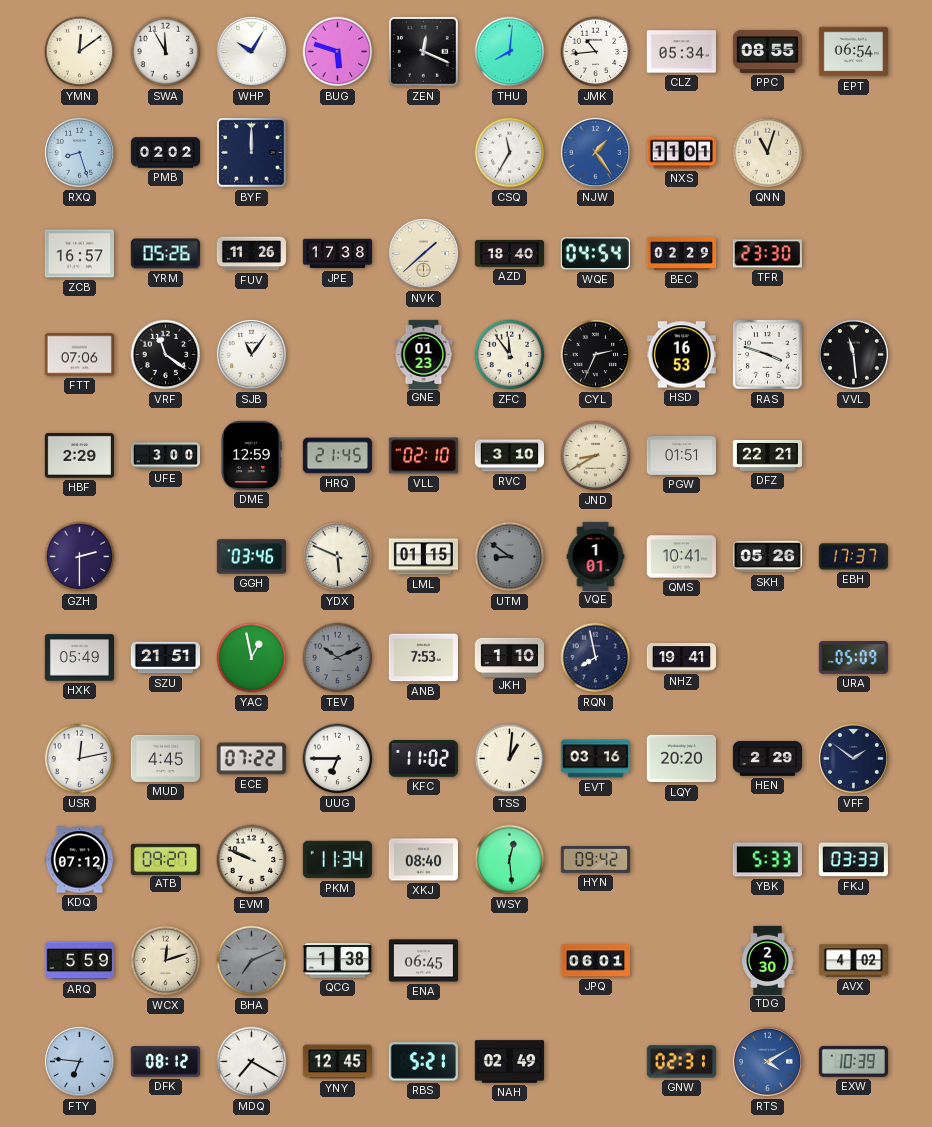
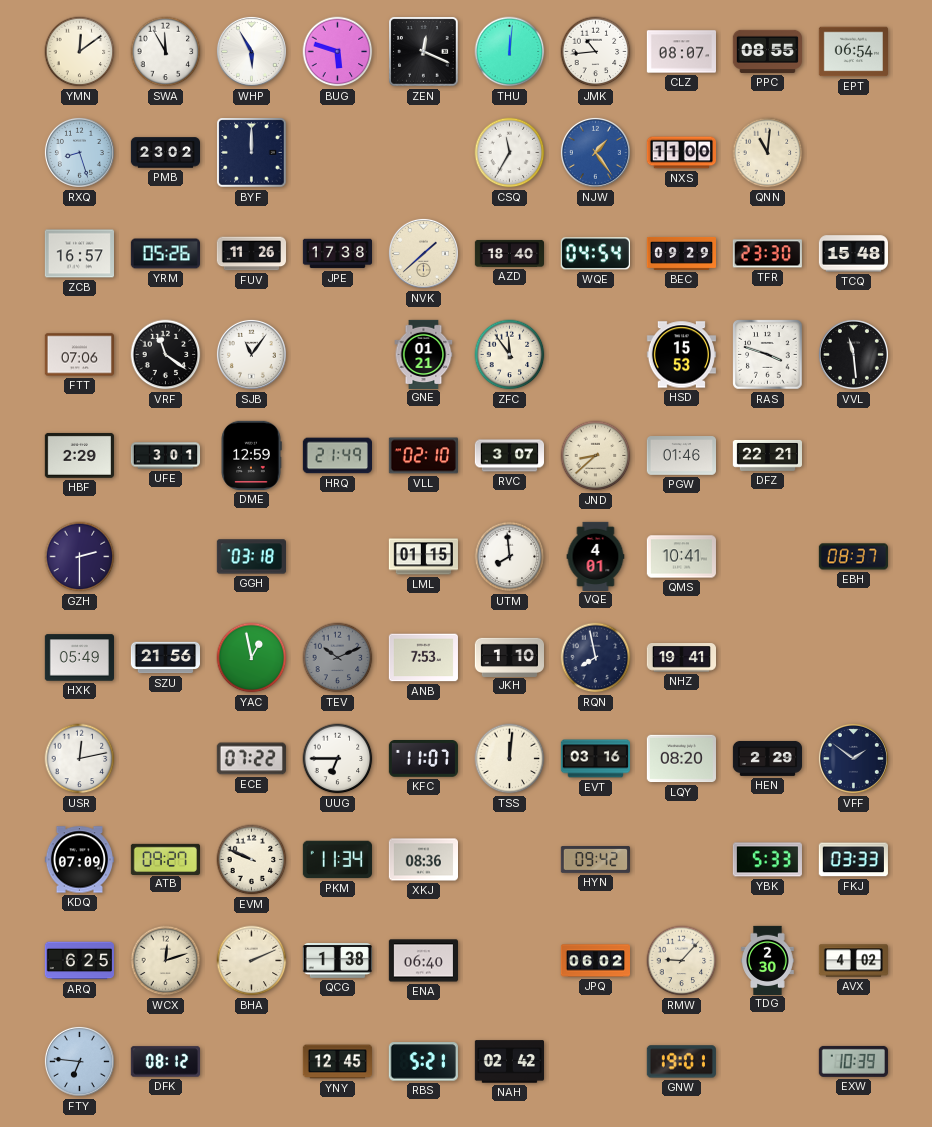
WHP: 10:05 -> 5:55
THU: 8:01 -> 12:01
CLZ: 05:34 -> 08:07
PMB: 02:02 -> 23:02
NXS: 11:01 -> 11:00
QNN: 11:03 -> 11:01
BEC: 02:29 -> 09:29
TCQ: none -> 15:48
GNE: 01:23 -> 01:21
CYL: 2:34 -> none
HSD: 16:53 -> 15:53
UFE: 3:00 -> 3:01
HRQ: 21:45 -> 21:49
RVC: 3:10 -> 3:07
JND: 8:40 -> 8:38
PGW: 01:51 -> 01:46
GGH: 03:46 -> 03:18
YDX: 5:49 -> none
UTM: 8:51 -> 7:59
UTM dial: grey -> white
VQE: 1:01 -> 4:01
SKH: 05:26 -> none
EBH: 17:37 -> 08:37
SZU: 21:51 -> 21:56
URA: 05:09 -> none
MUD: 4:45 -> none
KFC: 11:02 -> 11:07
TSS: 1:01 -> 12:01
LQY: 20:20 -> 08:20
KDQ: 07:12 -> 07:09
XKJ: 08:40 -> 08:36
WSY: 12:29 -> none
ARQ: 5:59 -> 6:25
BHA: 7:11 -> 2:11
BHA dial: grey -> cream
ENA: 06:45 -> 06:40
JPQ: 06:01 -> 06:02
RMW: none -> 9:07
MDQ: 7:20 -> none
NAH: 02:49 -> 02:42
GNW: 02:31 -> 19:01
RTS: 4:10 -> none
